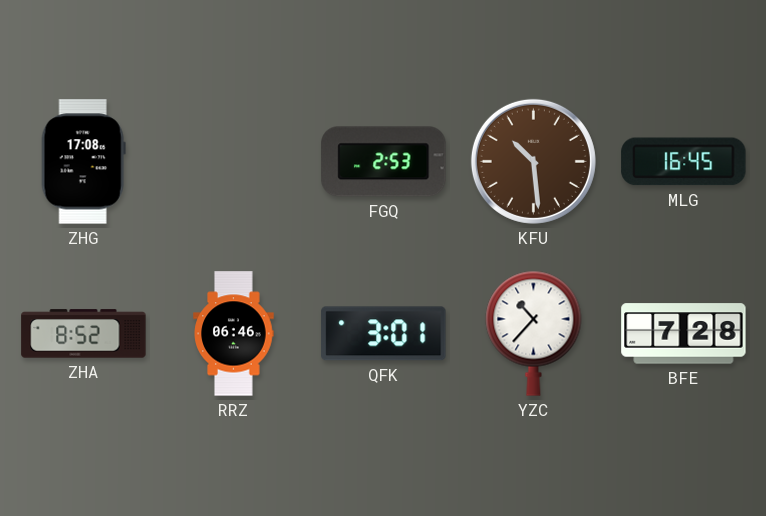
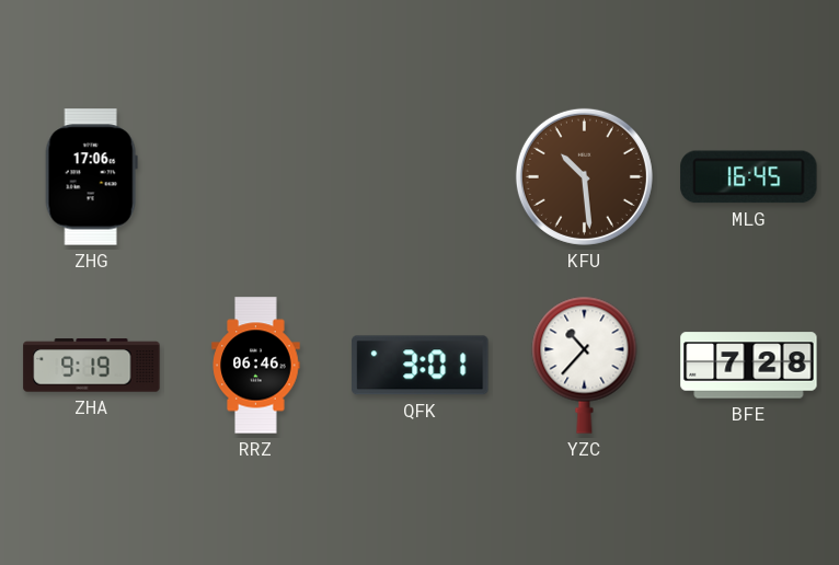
ZHG: 17:08 -> 17:06
FGQ: 2:53 -> none
ZHA: 8:52 -> 9:19
